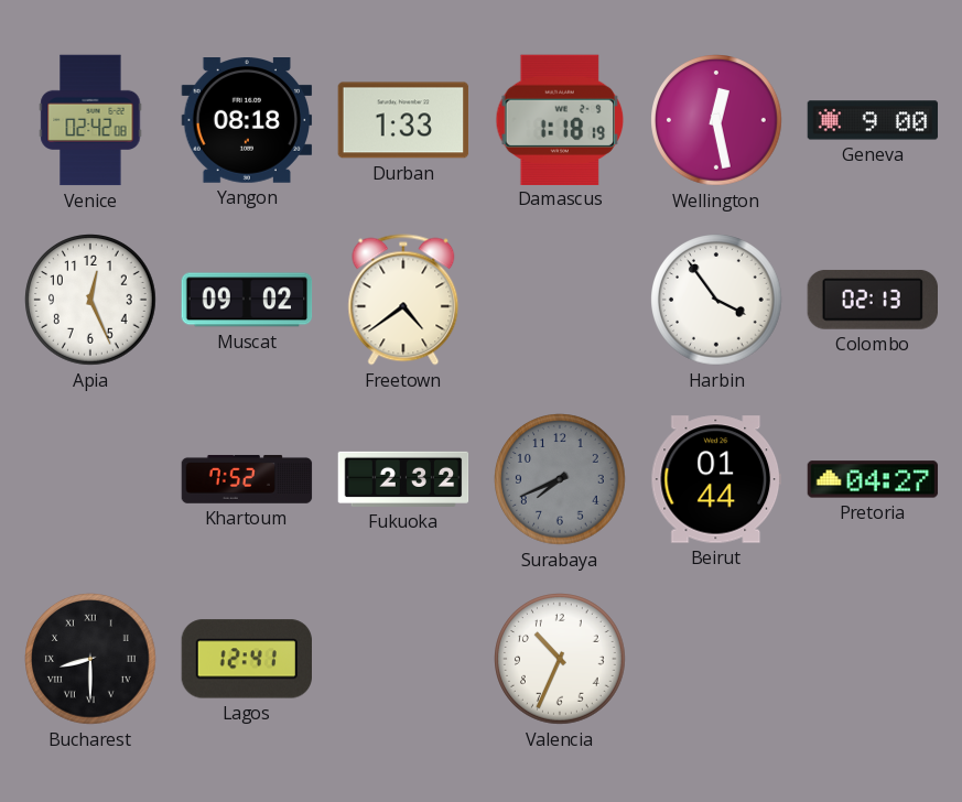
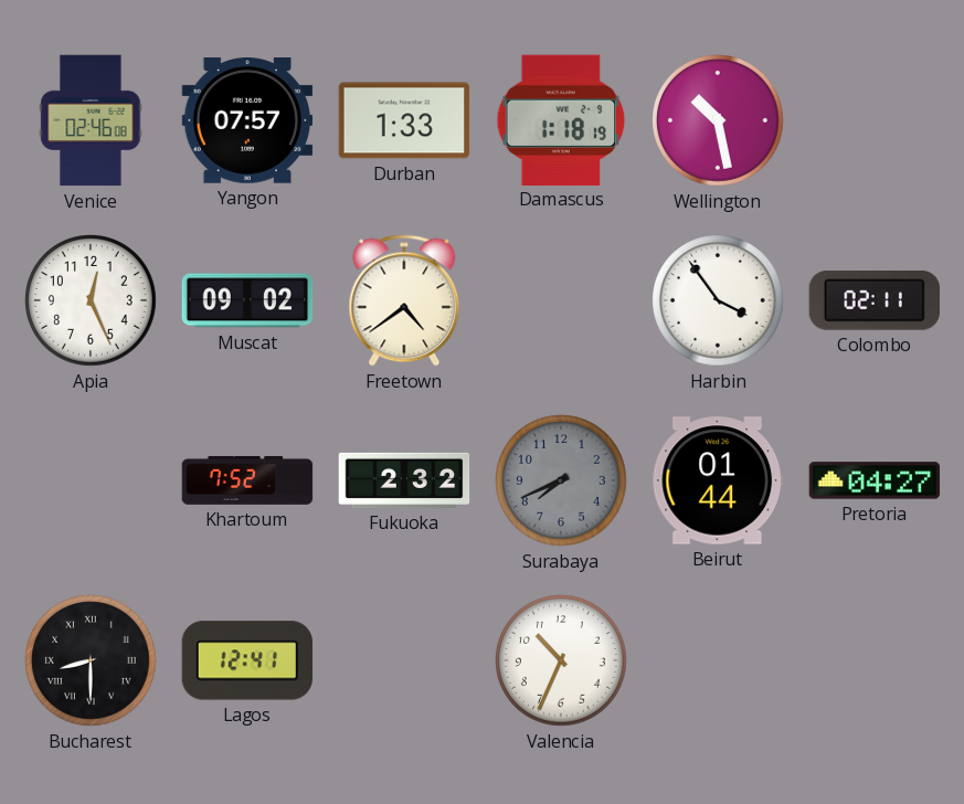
Venice: 02:42 -> 02:46
Yangon: 08:18 -> 07:57
Wellington: 12:28 -> 10:28
Geneva: 9:00 -> none
Colombo: 02:13 -> 02:11
